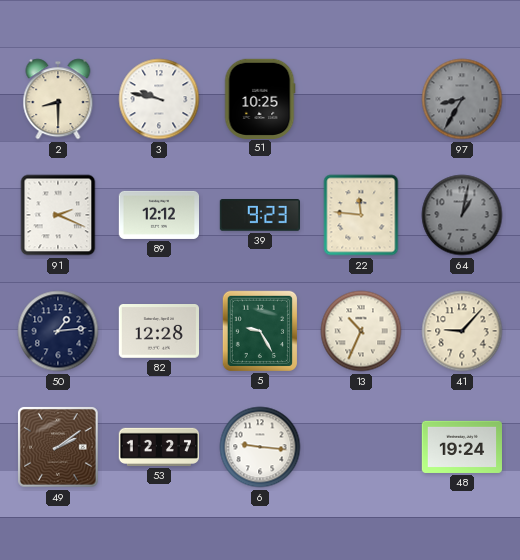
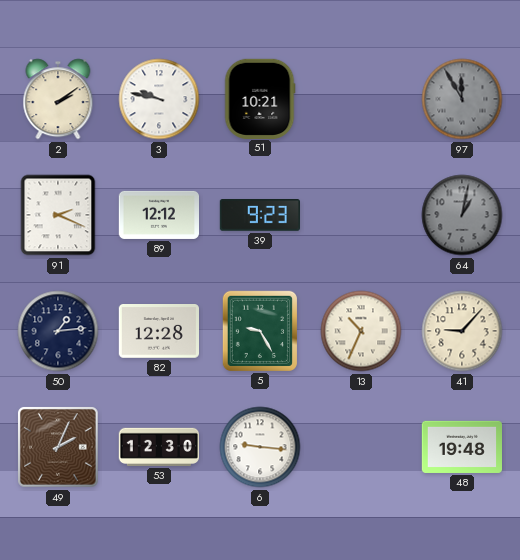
2: 8:30 -> 2:09
51: 10:25 -> 10:21
97: 8:35 -> 11:55
22: 11:46 -> none
49: 2:09 -> 2:04
53: 12:27 -> 12:30
48: 19:24 -> 19:48
